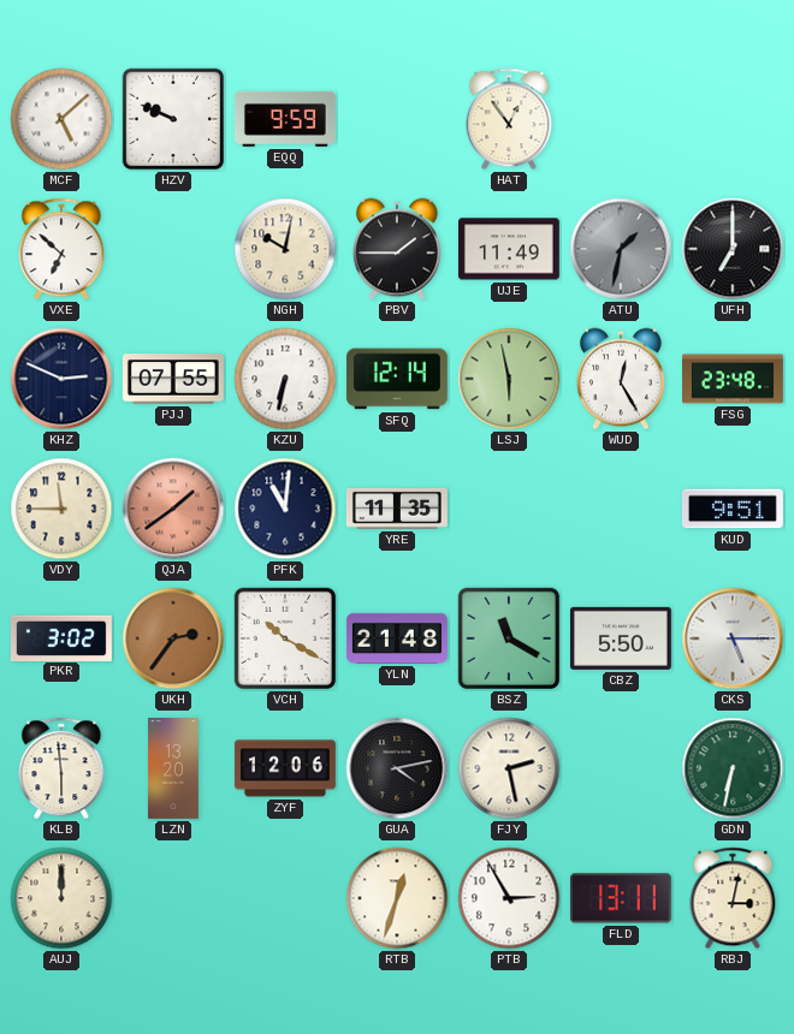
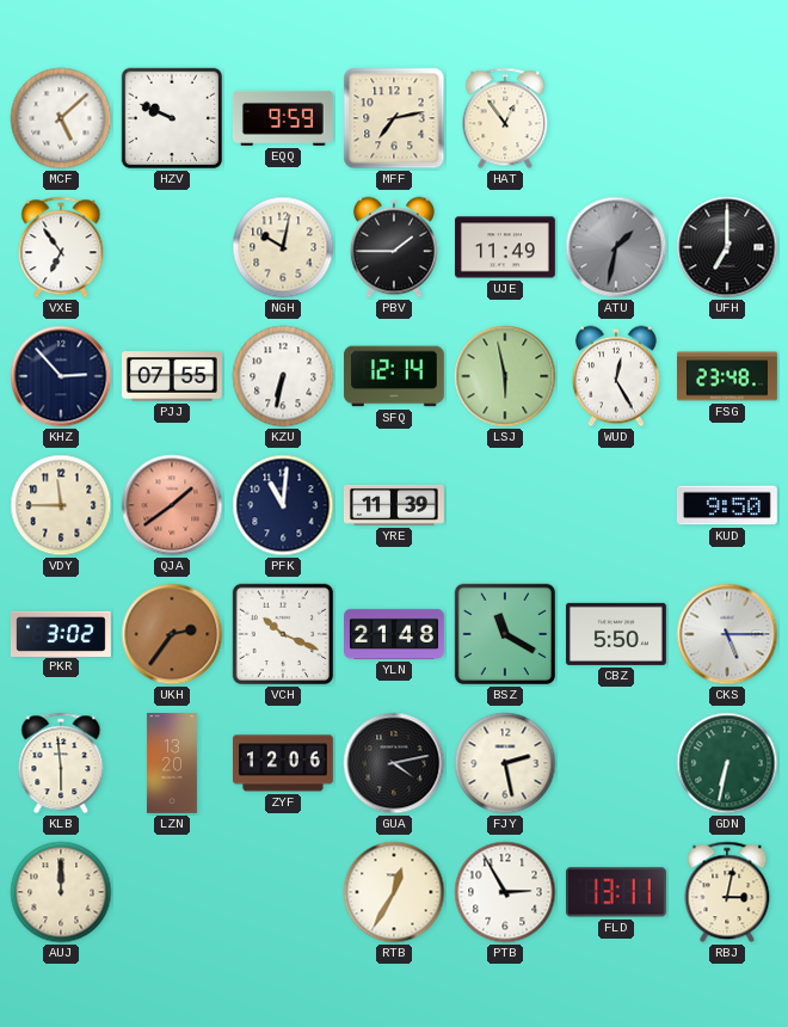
MFF: none -> 7:13
VXE: 6:52 -> 6:54
KHZ: 2:49 -> 2:53
YRE: 11:35 -> 11:39
KUD: 9:51 -> 9:50
VCH: 10:20 -> 10:19
RTB: 12:33 -> 12:35
